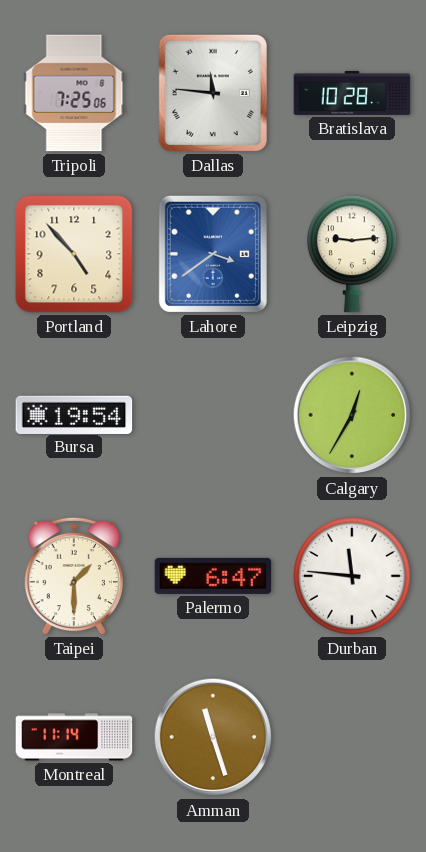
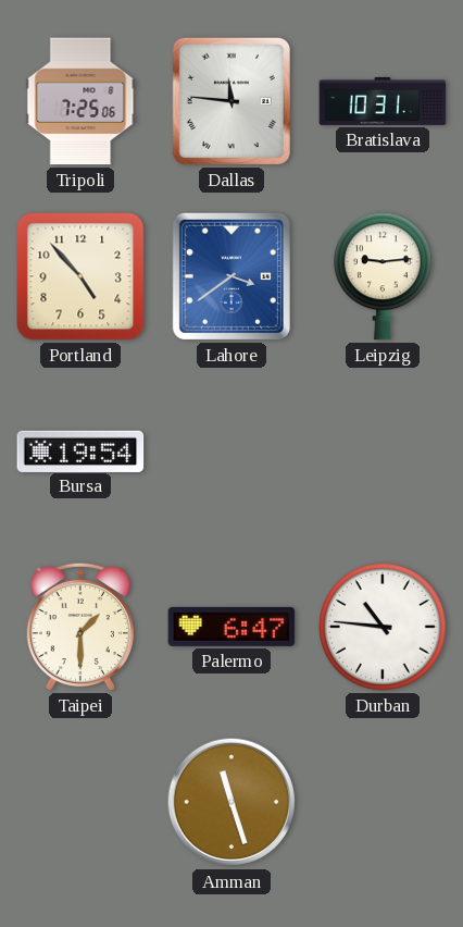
Bratislava: 10:28 -> 10:31
Calgary: 12:35 -> none
Durban: 11:46 -> 10:46
Montreal: 11:14 -> none
